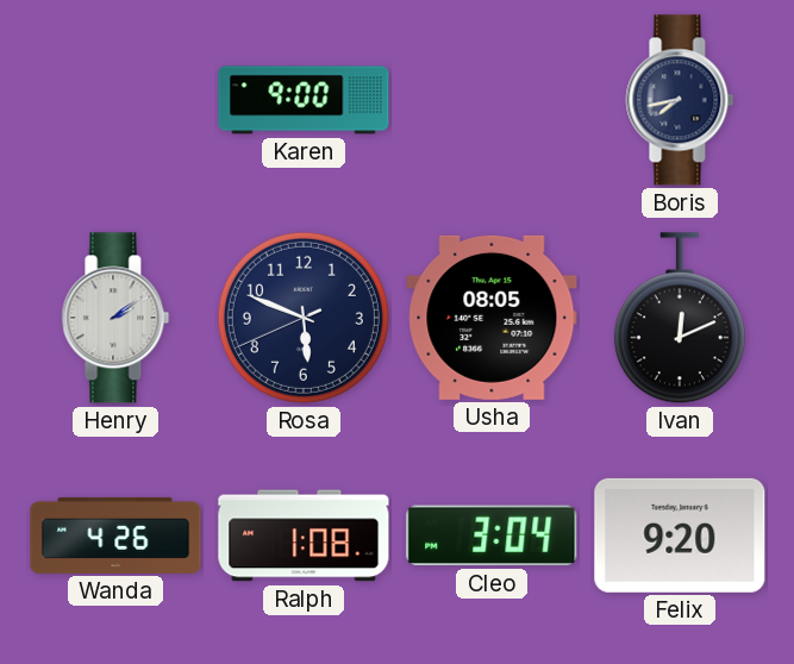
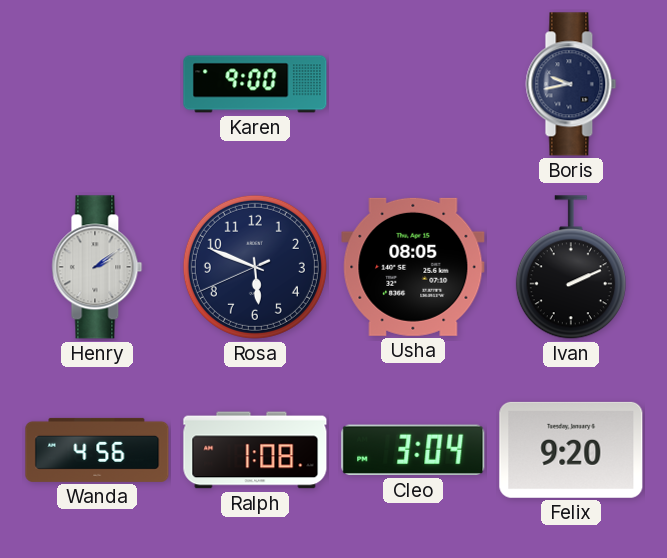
Boris: 7:43 -> 9:43
Ivan: 12:11 -> 2:11
Wanda: 4:26 -> 4:56
